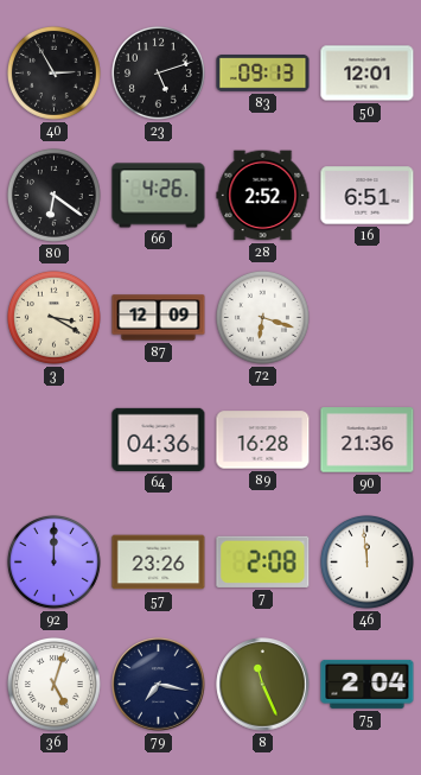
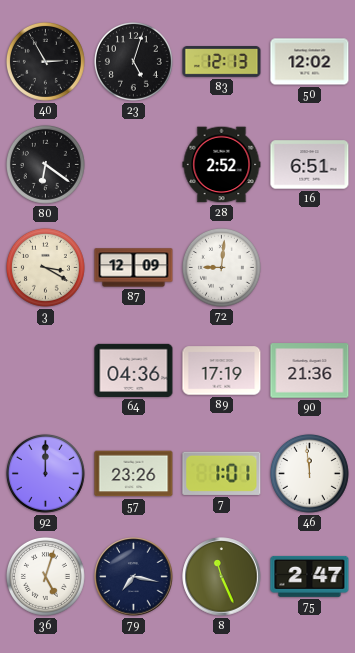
23: 5:12 -> 5:03
83: 09:13 -> 12:13
50: 12:01 -> 12:02
66: 4:26 -> none
72: 6:18 -> 9:01
89: 16:28 -> 17:19
7: 2:08 -> 1:01
75: 2:04 -> 2:47
